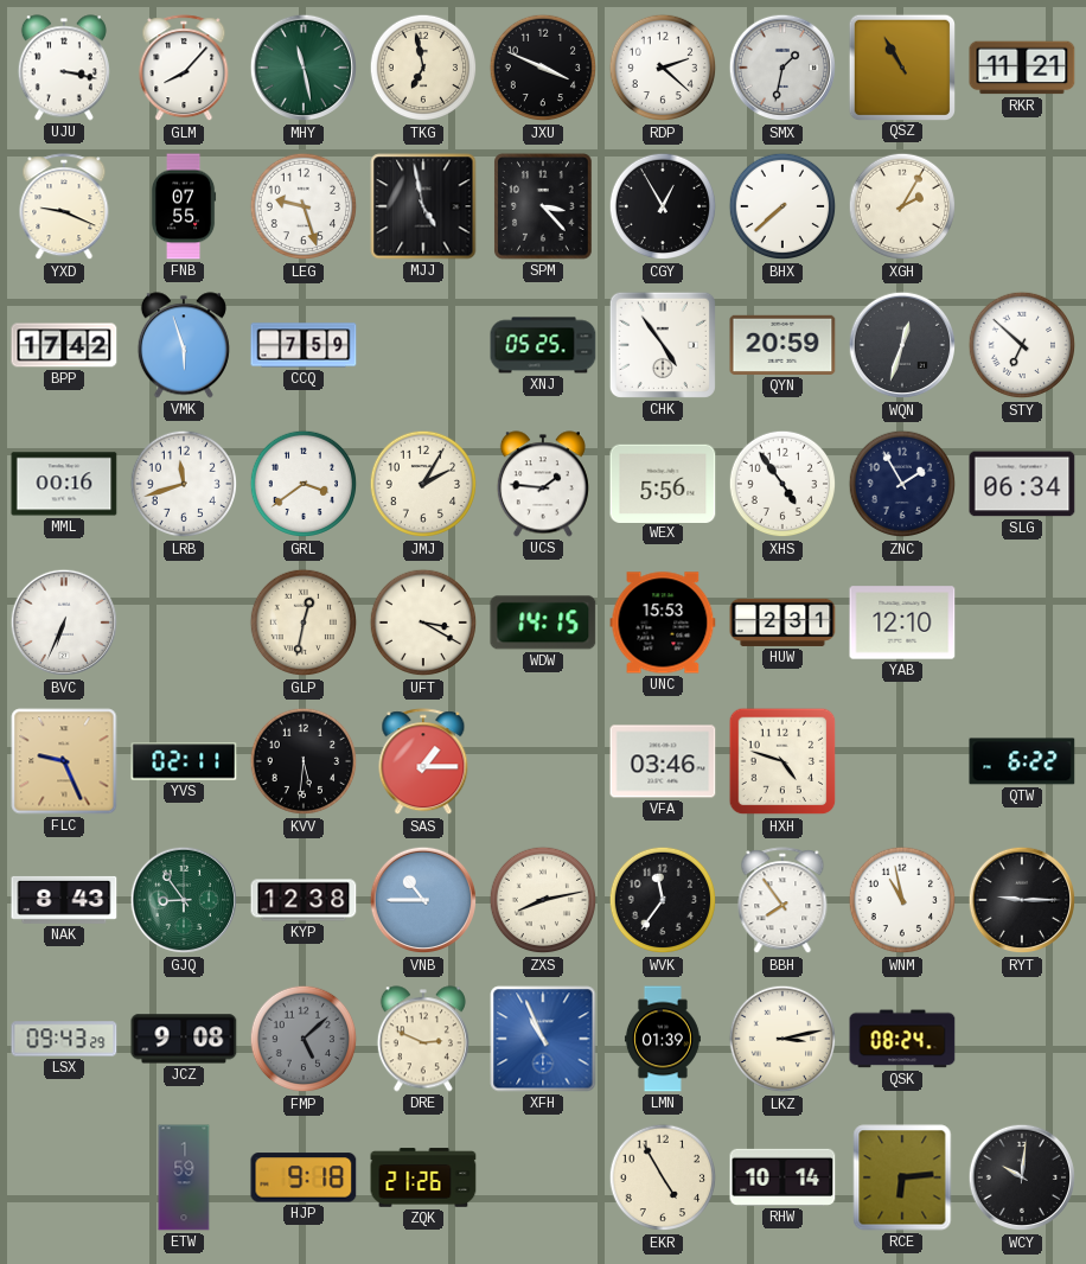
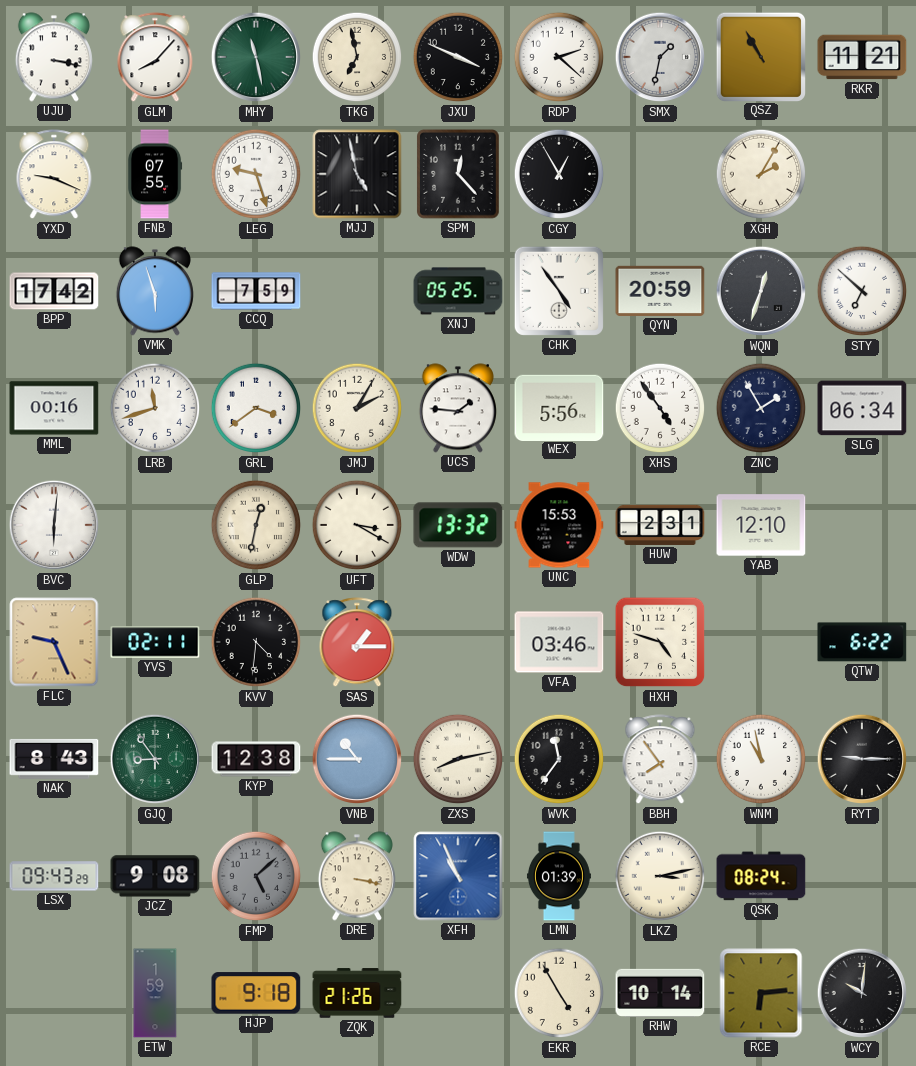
SPM: 3:23 -> 12:23
BHX: 7:38 -> none
BVC: 6:34 -> 6:01
WDW: 14:15 -> 13:32
KVV: 5:31 -> 4:31
DRE: 2:49 -> 3:17
